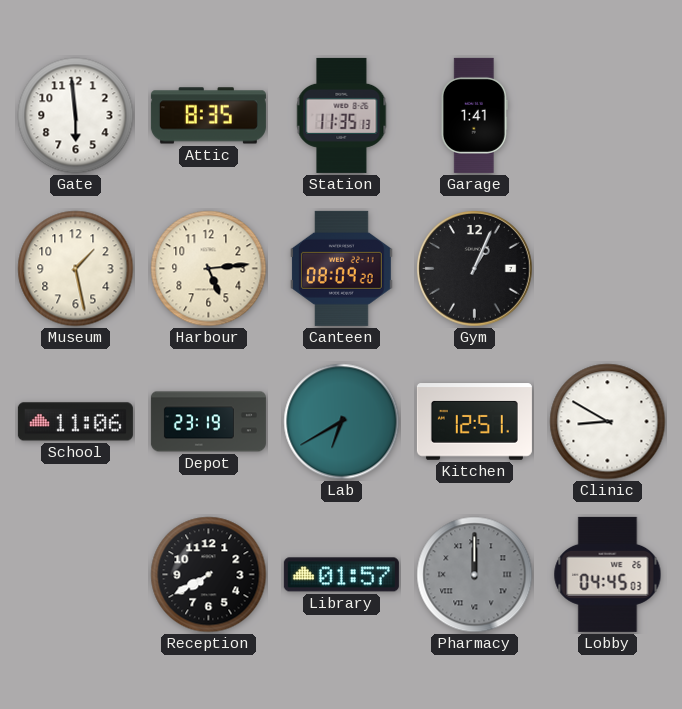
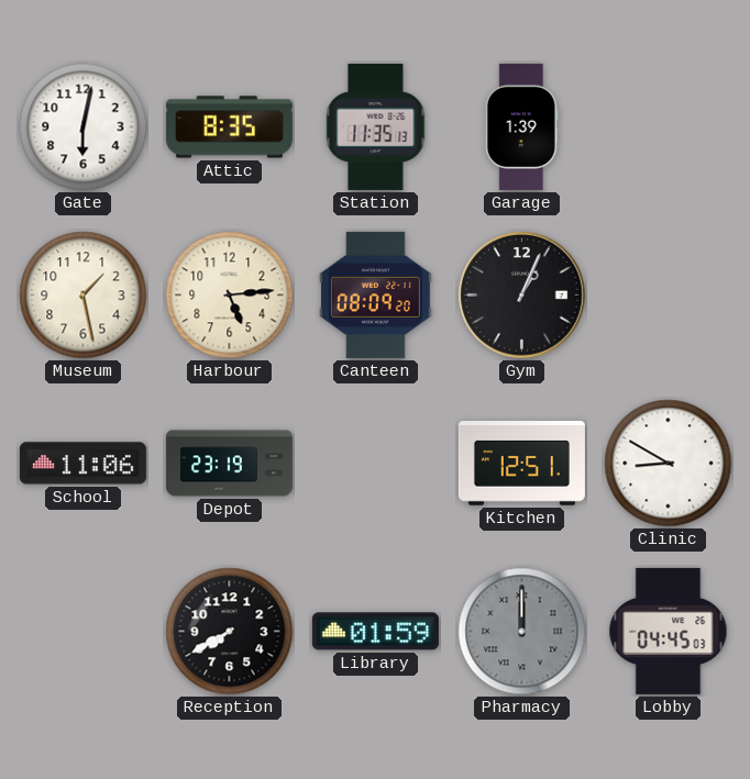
Gate: 5:59 -> 6:02
Garage: 1:41 -> 1:39
Lab: 6:40 -> none
Library: 01:57 -> 01:59
